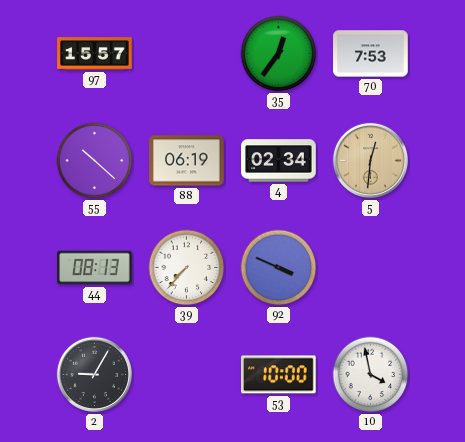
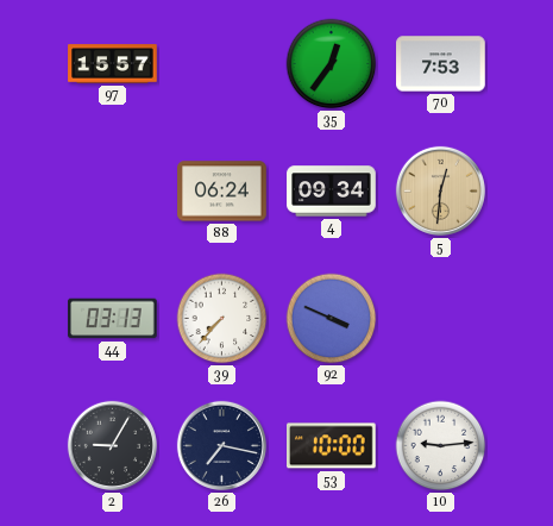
55: 10:22 -> none
88: 06:19 -> 06:24
4: 02:34 -> 09:34
44: 08:13 -> 03:13
26: none -> 7:17
10: 3:58 -> 9:14
